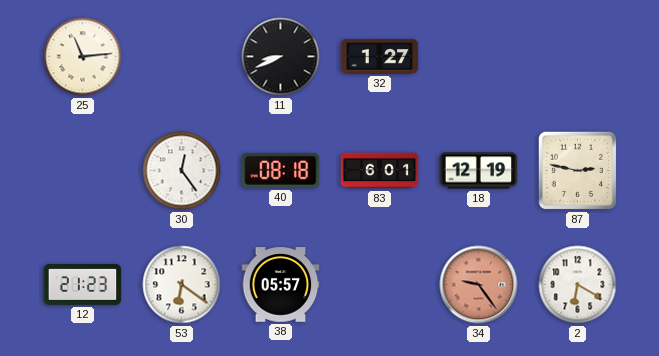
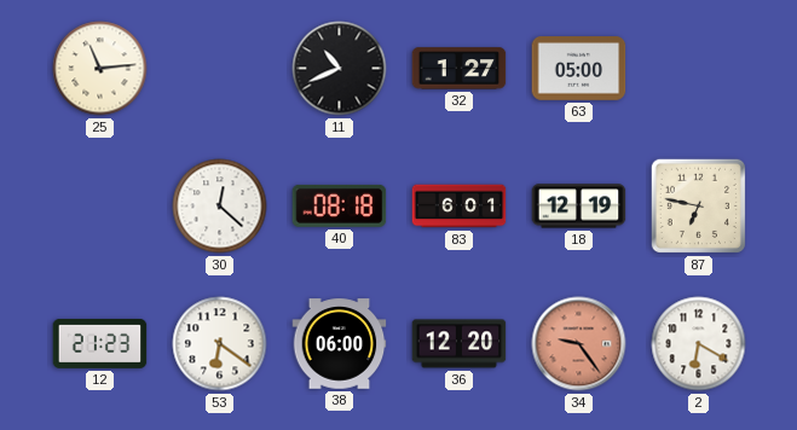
11: 8:41 -> 10:41
63: none -> 05:00
30: 12:24 -> 12:22
87: 2:47 -> 6:47
38: 05:57 -> 06:00
36: none -> 12:20
